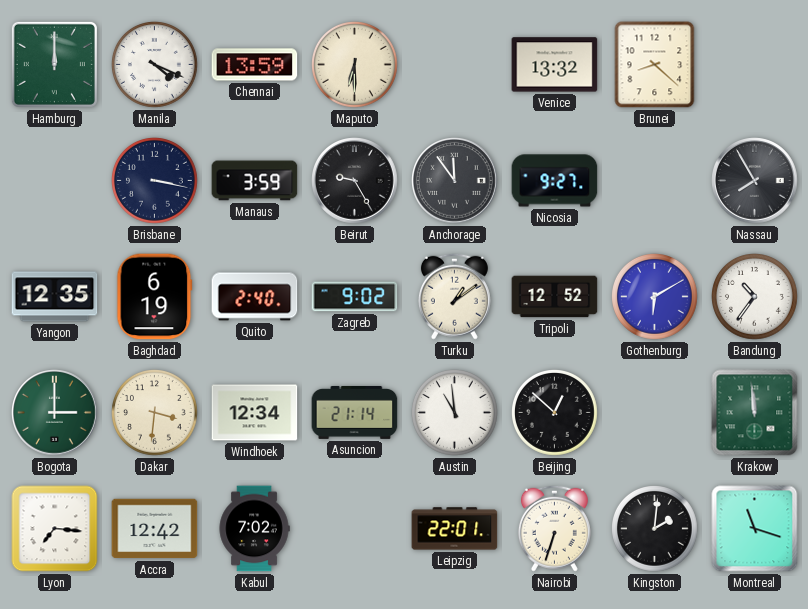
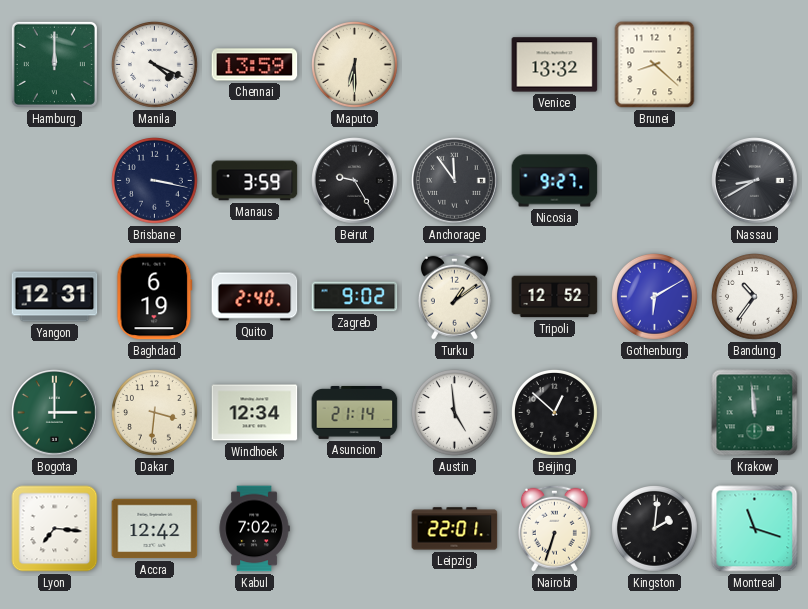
Nassau: 7:55 -> 8:40
Yangon: 12:35 -> 12:31
Austin: 10:59 -> 4:59
